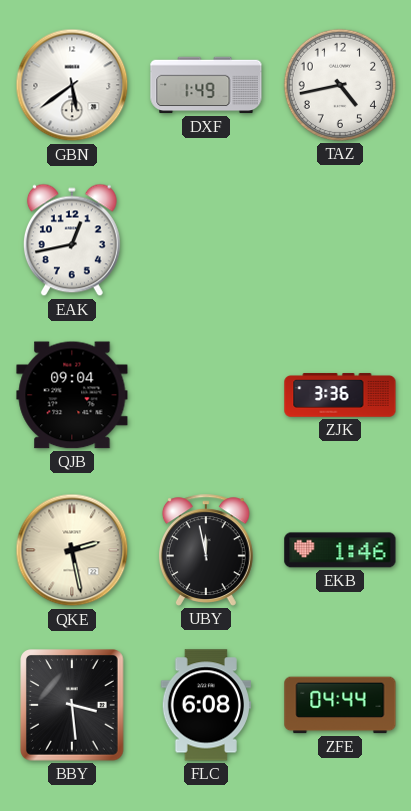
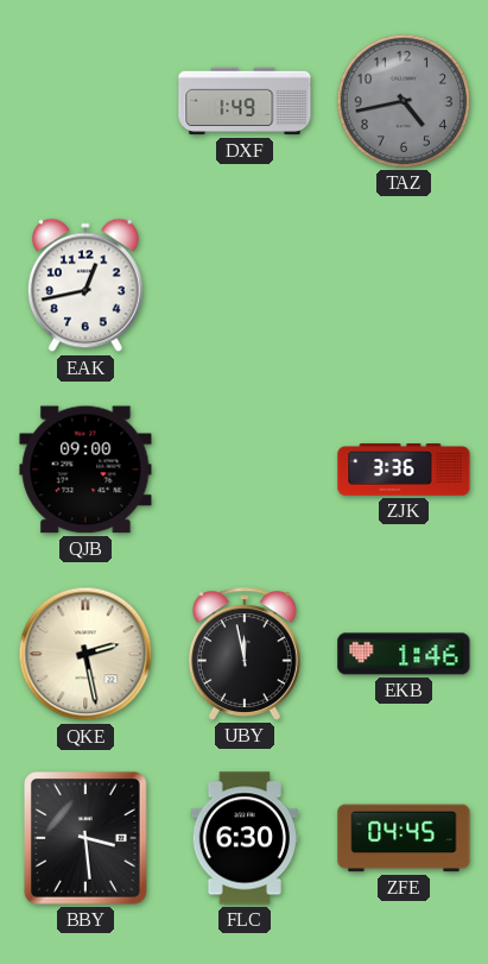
GBN: 5:39 -> none
TAZ dial: white -> grey
QJB: 09:04 -> 09:00
FLC: 6:08 -> 6:30
ZFE: 04:44 -> 04:45
